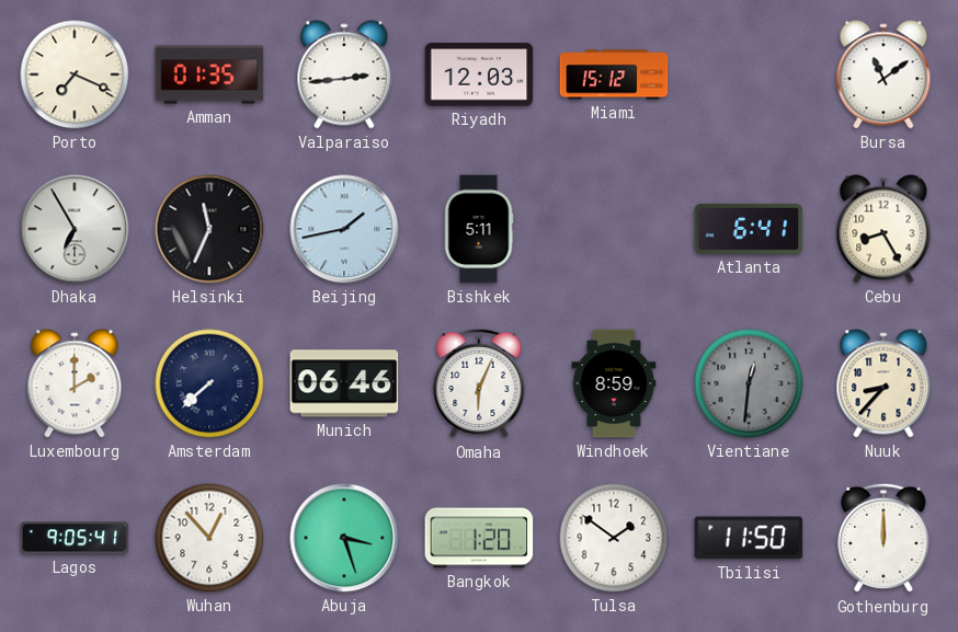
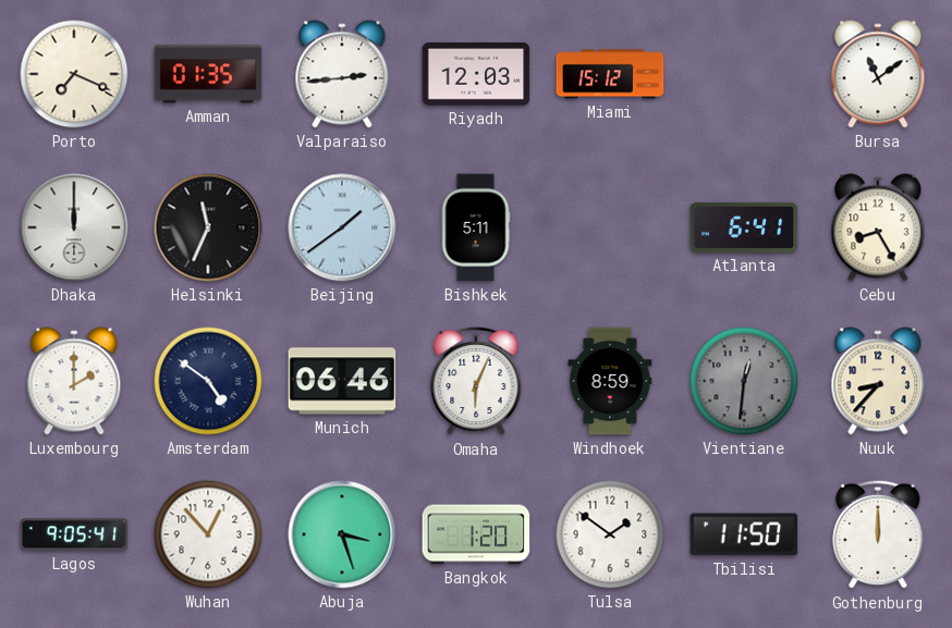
Dhaka: 6:55 -> 12:00
Beijing: 1:43 -> 1:39
Amsterdam: 7:38 -> 4:51
